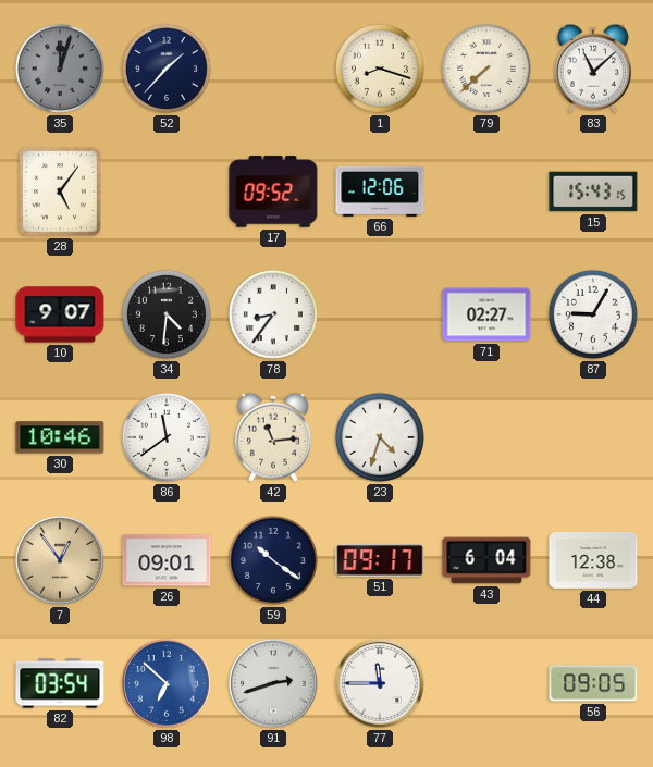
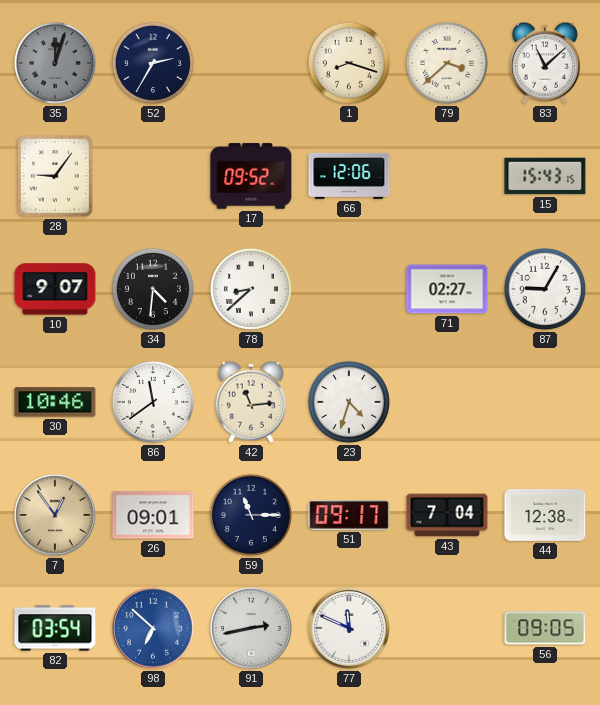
52: 1:37 -> 2:35
79: 7:38 -> 3:38
28: 5:06 -> 9:06
78: 8:36 -> 8:38
59: 10:21 -> 11:15
43: 6:04 -> 7:04
91: 2:42 -> 2:43
77: 11:45 -> 11:49
